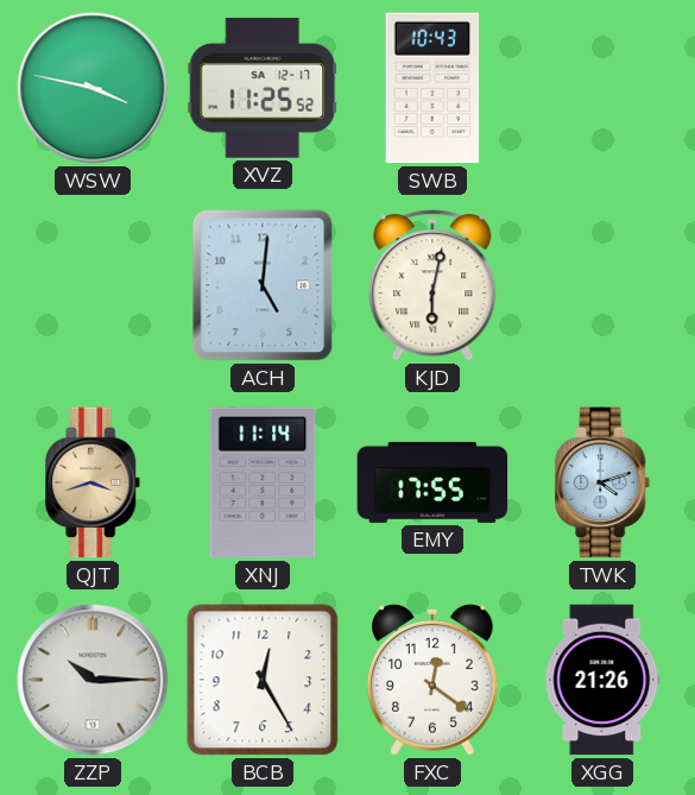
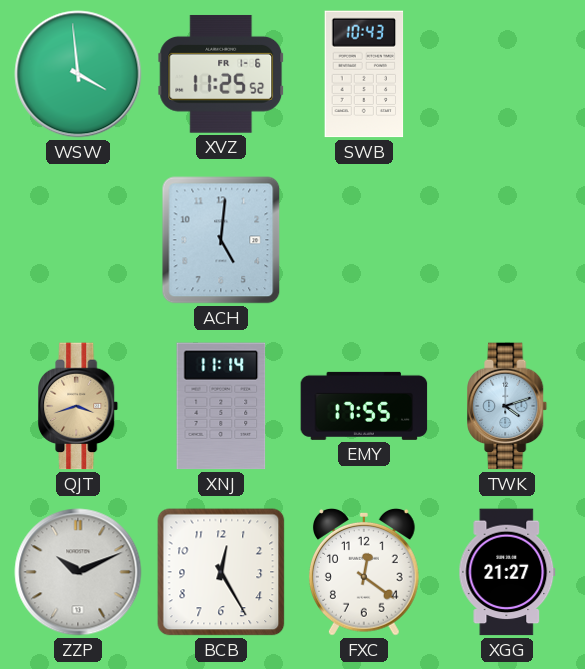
WSW: 3:47 -> 3:59
XVZ date: SA 12-17 -> FR 1-6
KJD: 6:02 -> none
ZZP: 10:15 -> 10:11
XGG: 21:26 -> 21:27
